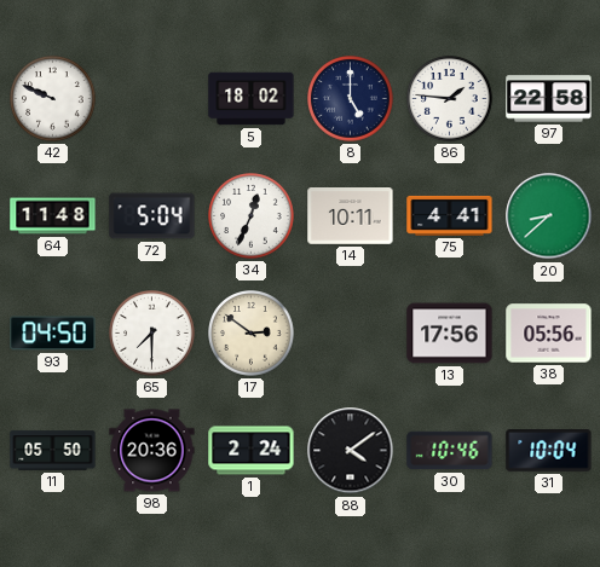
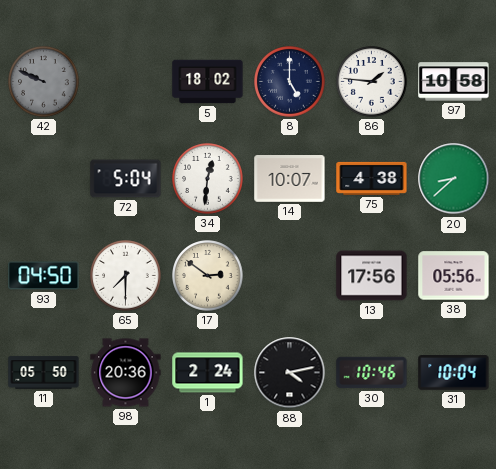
42 dial: white -> grey
97: 22:58 -> 10:58
64: 11:48 -> none
34: 12:34 -> 12:31
14: 10:11 -> 10:07
75: 4:41 -> 4:38
88: 4:09 -> 4:13
